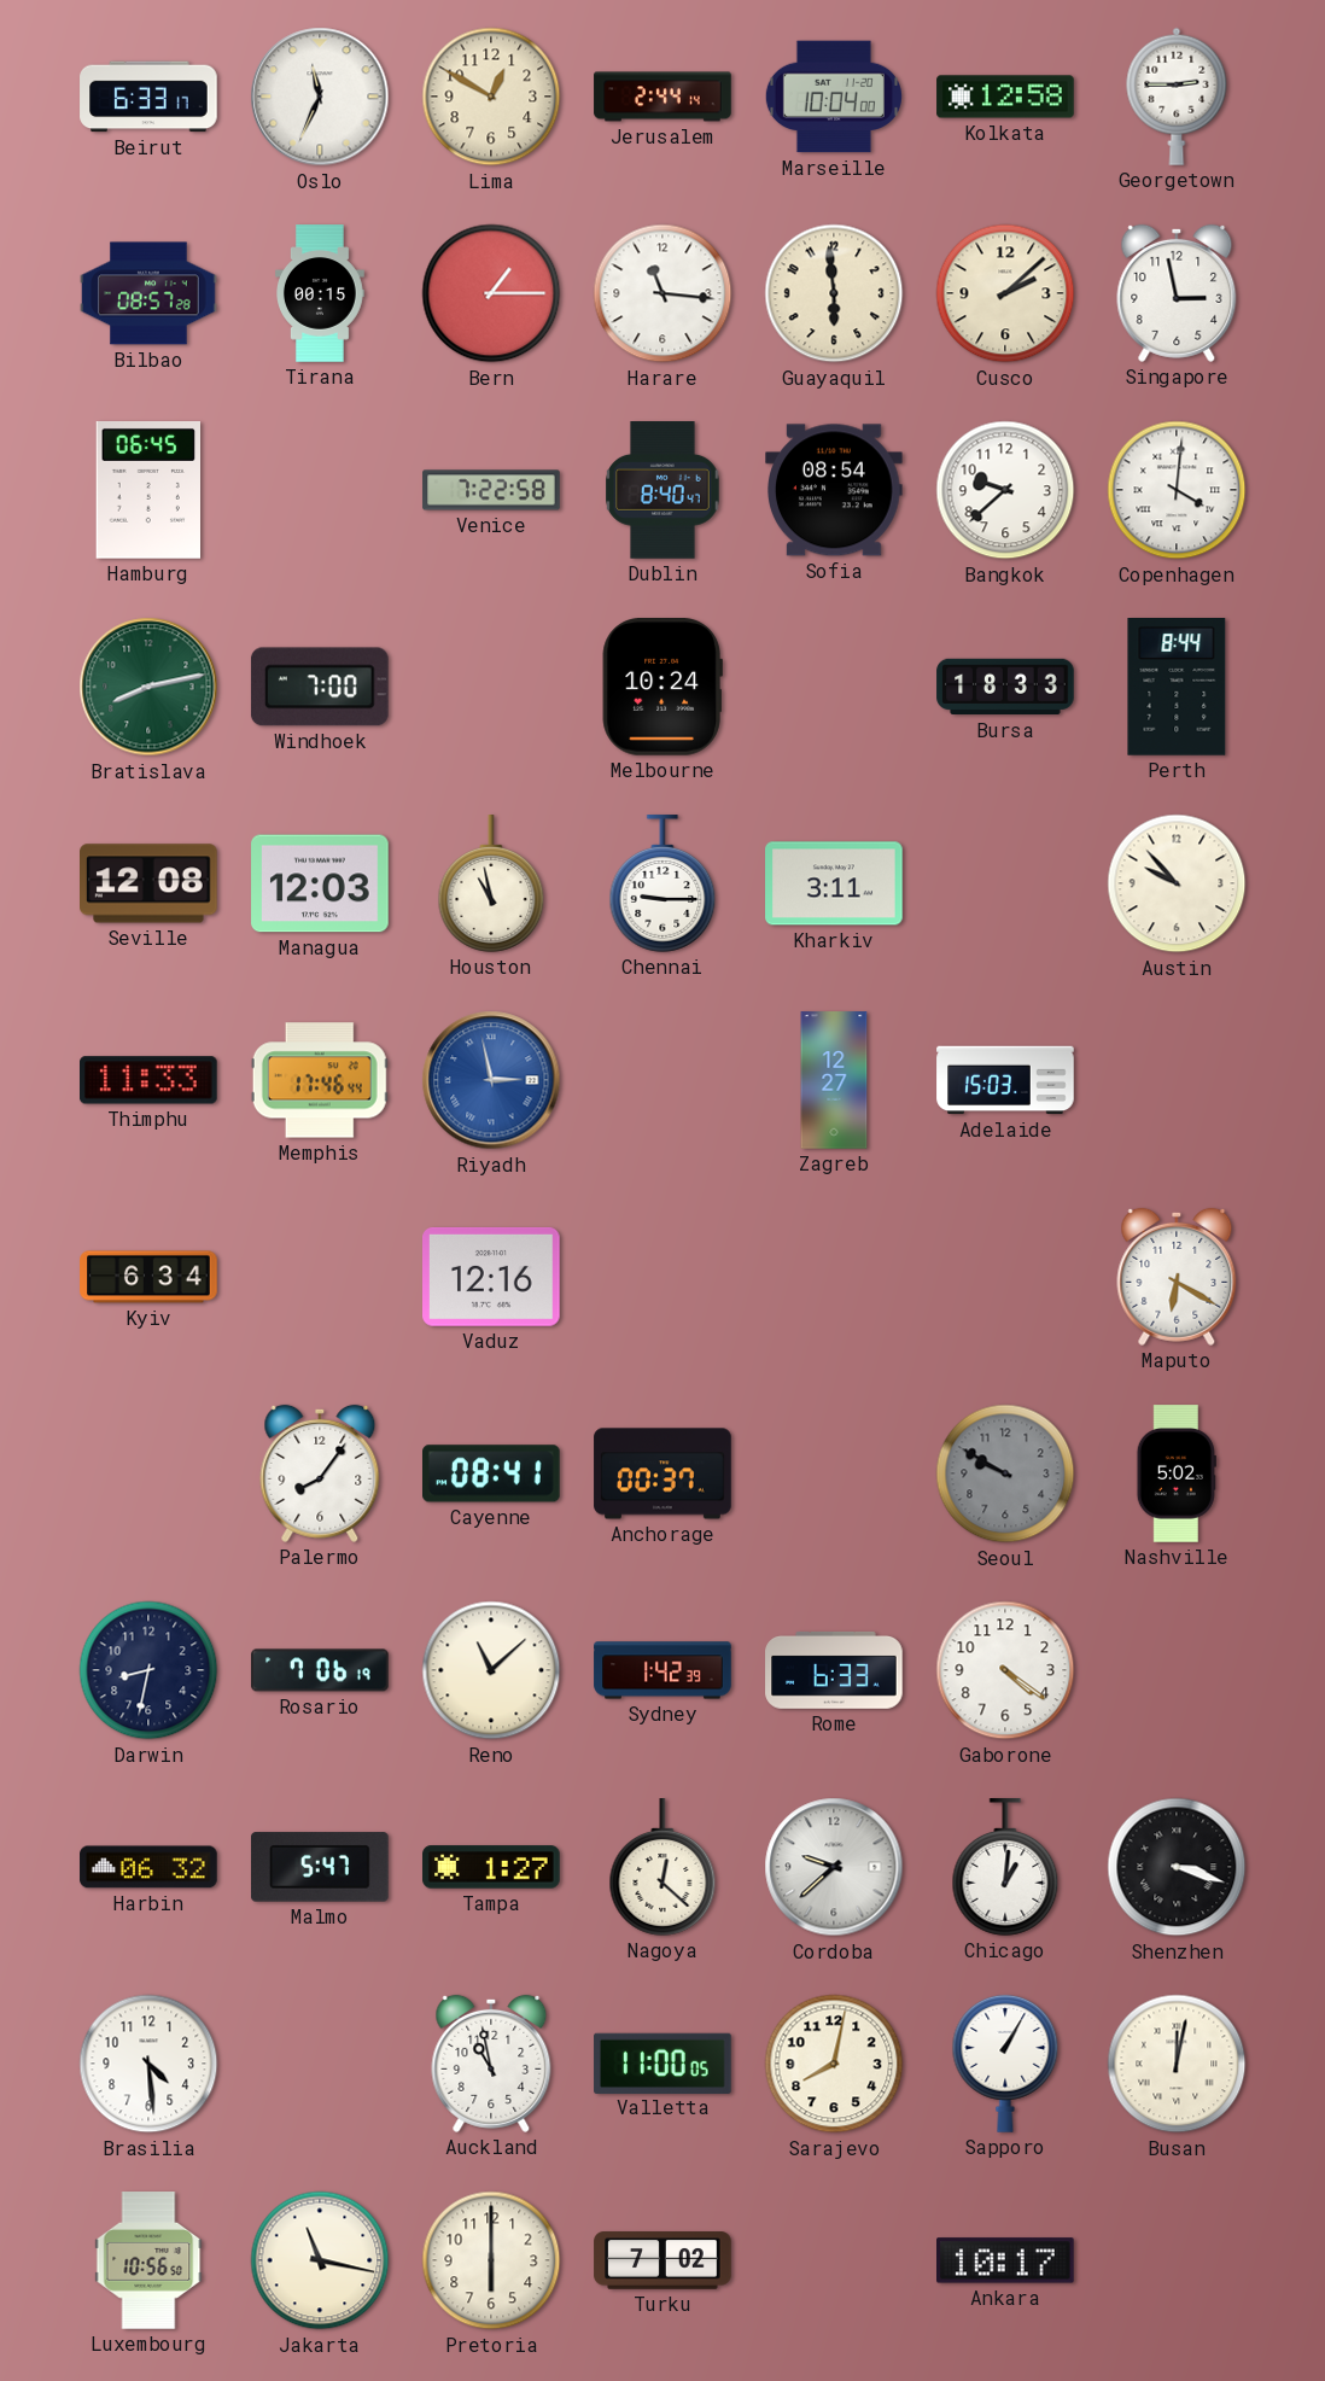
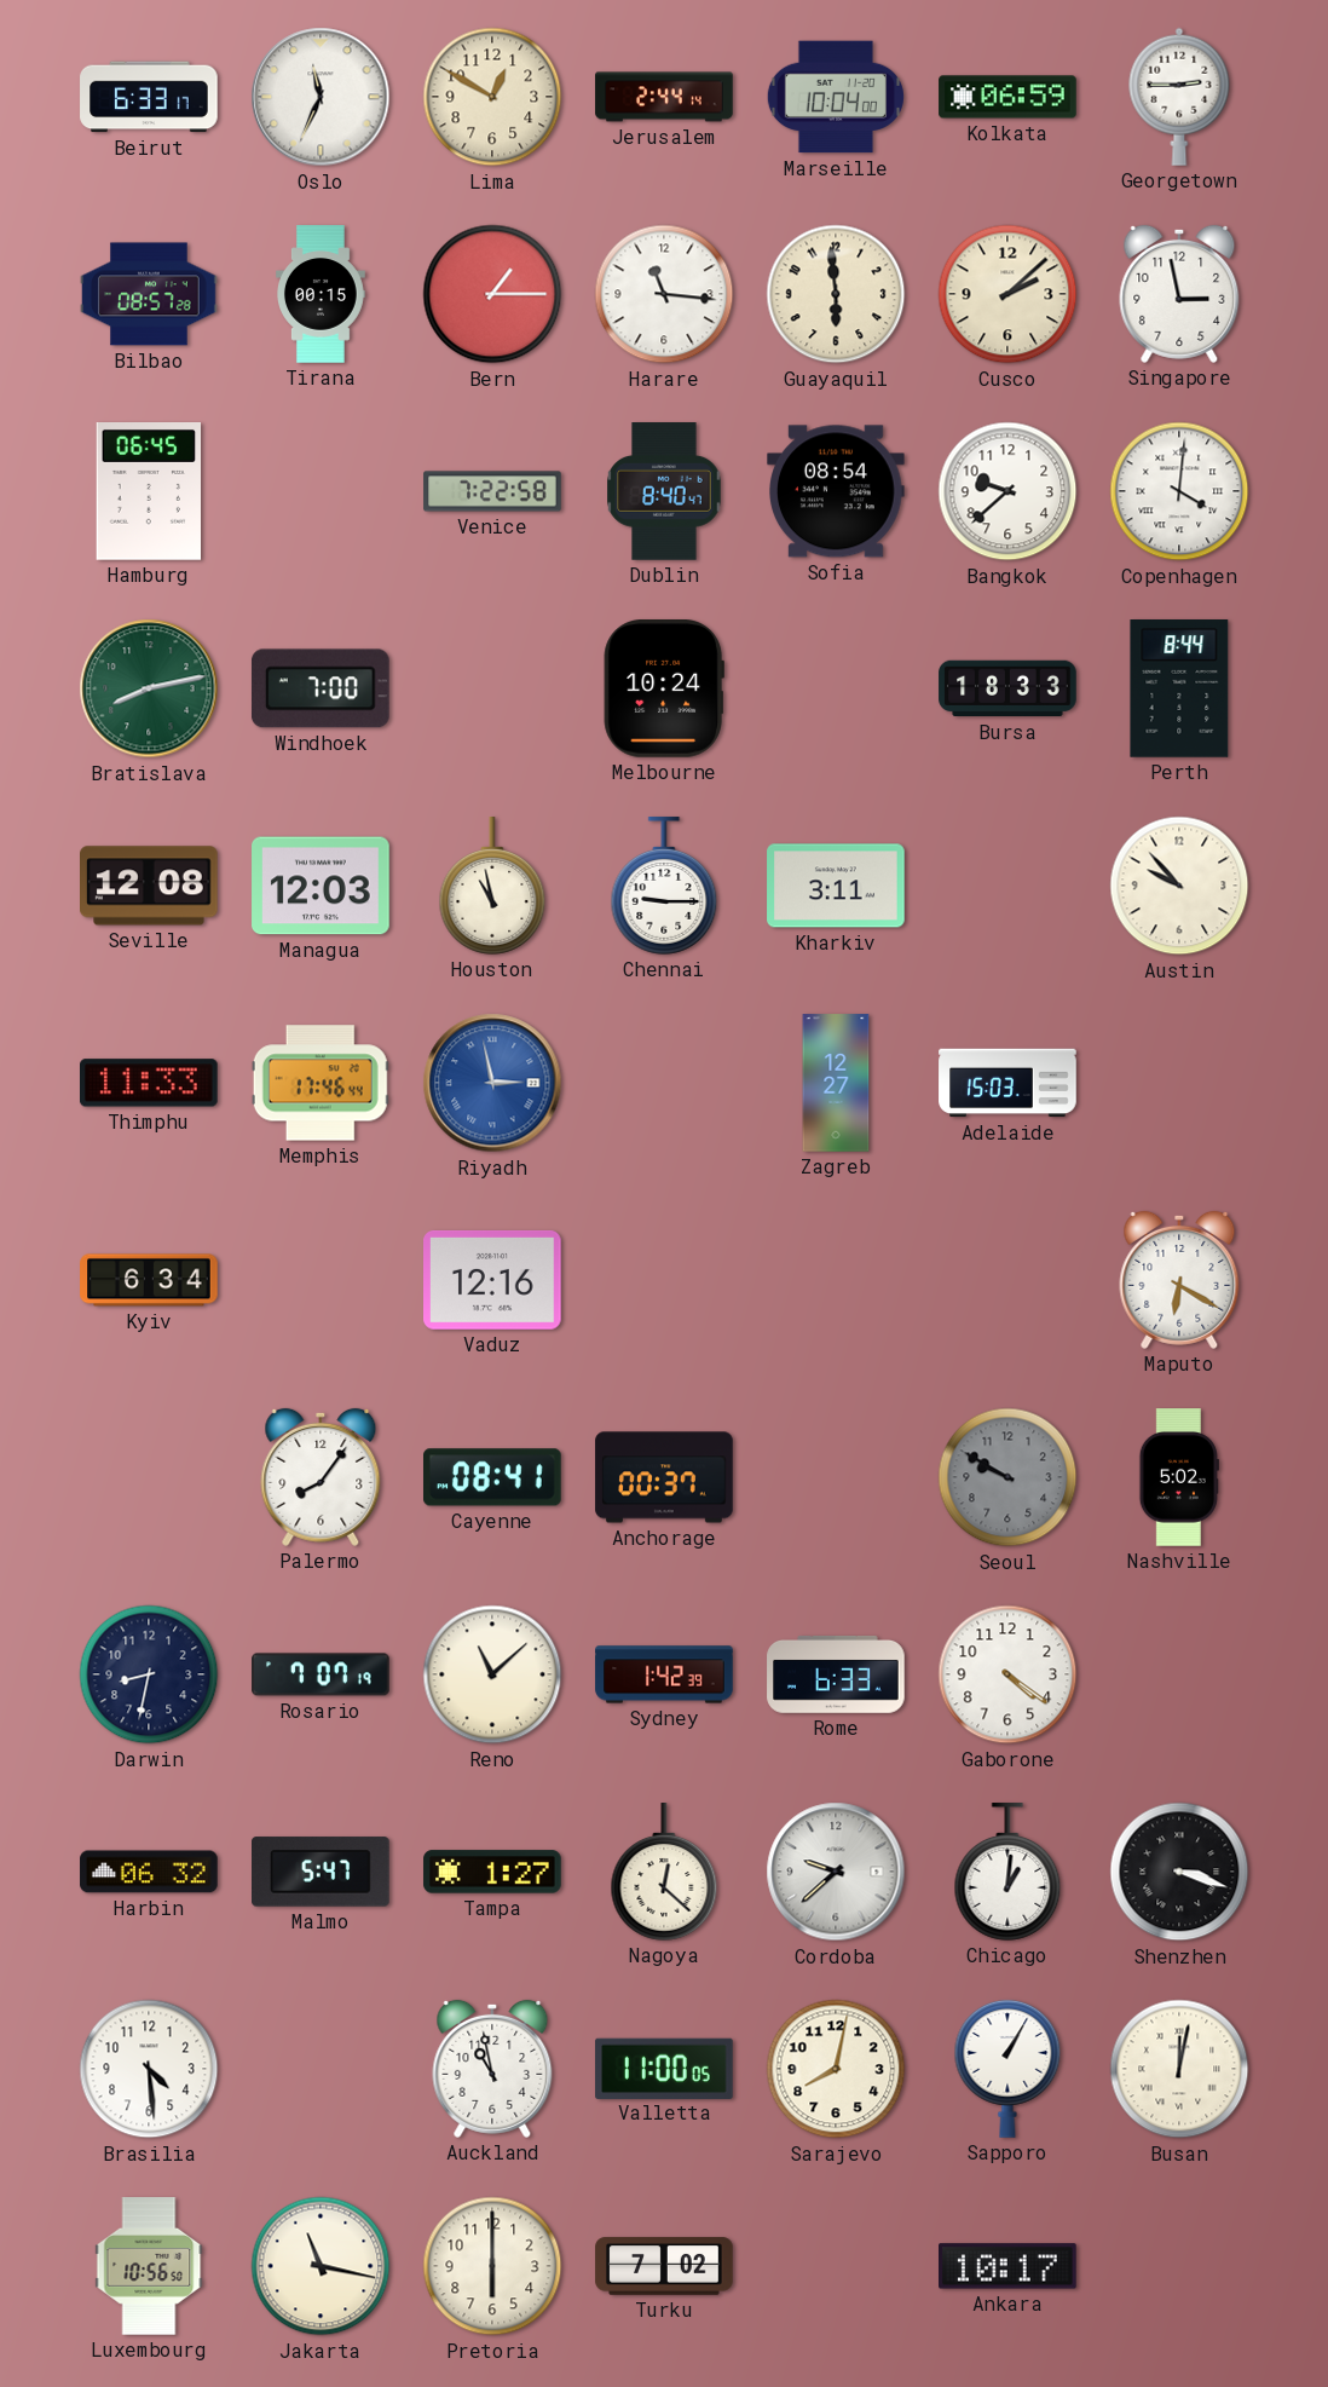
Kolkata: 12:58 -> 06:59
Rosario: 7:06 -> 7:07
